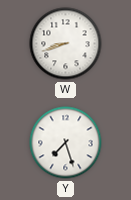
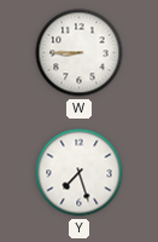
W: 8:42 -> 8:45
